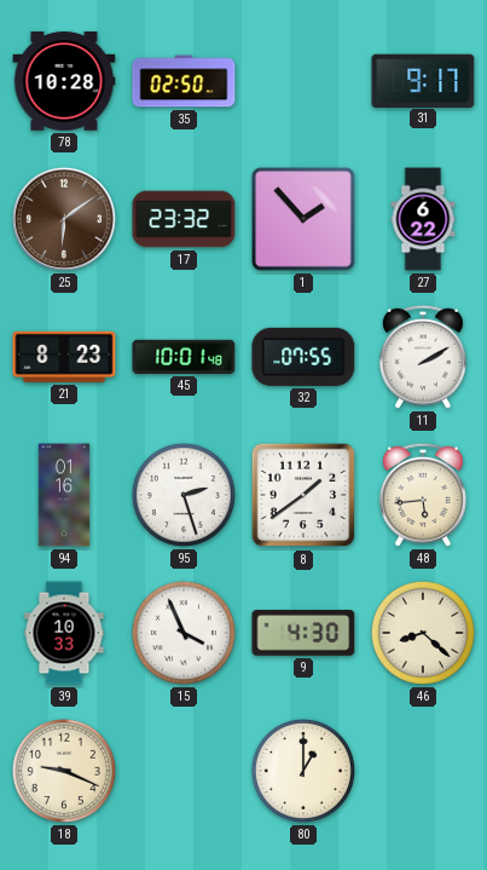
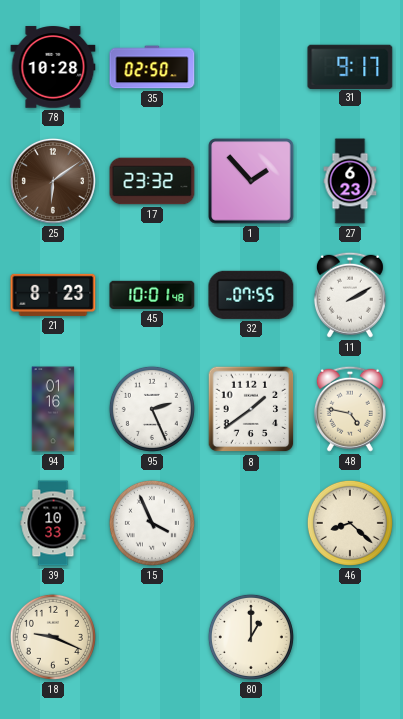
27: 6:22 -> 6:23
95: 2:27 -> 2:26
48: 5:44 -> 4:47
9: 4:30 -> none
